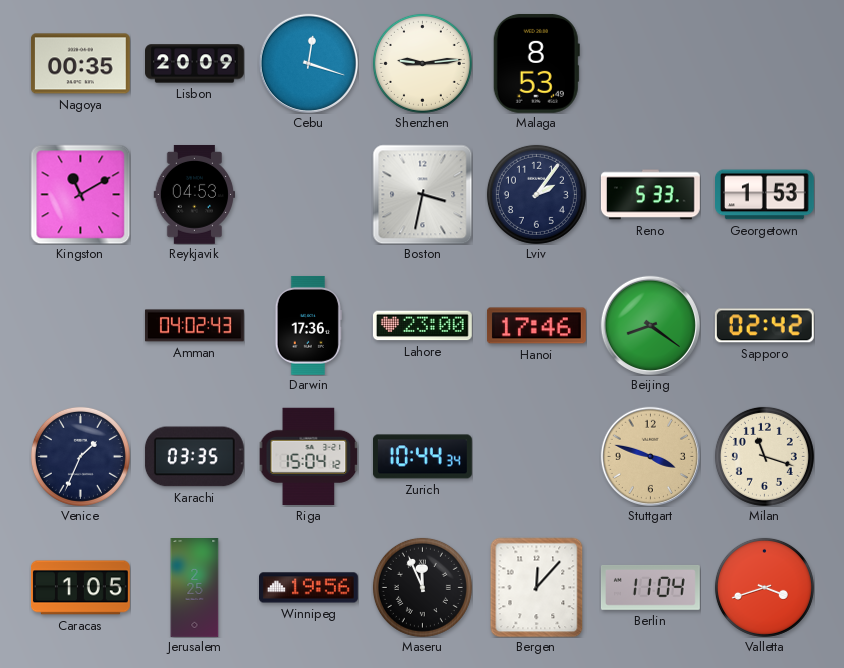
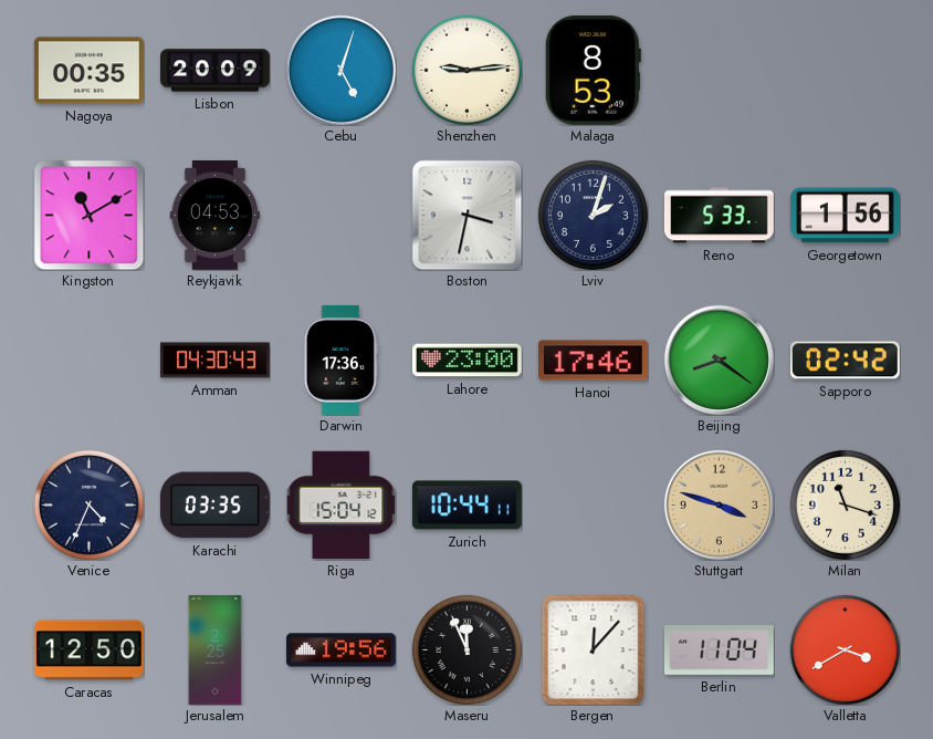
Cebu: 12:18 -> 5:03
Lviv: 2:06 -> 2:03
Georgetown: 1:53 -> 1:56
Amman: 04:02 -> 04:30
Venice: 1:34 -> 4:34
Zurich: 10:44:34 -> 10:44:11
Caracas: 1:05 -> 12:50
Valletta: 3:42 -> 3:40
